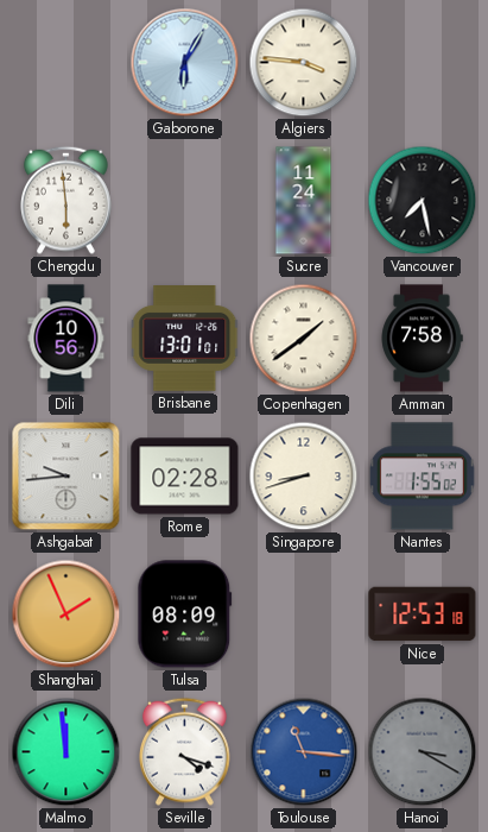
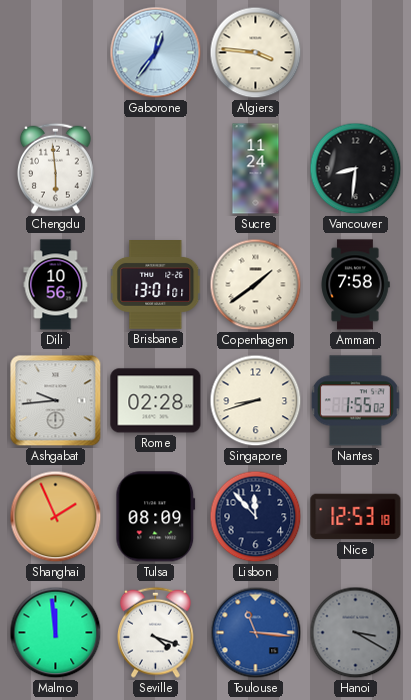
Gaborone: 6:05 -> 12:36
Vancouver: 7:28 -> 8:31
Lisbon: none -> 11:53
